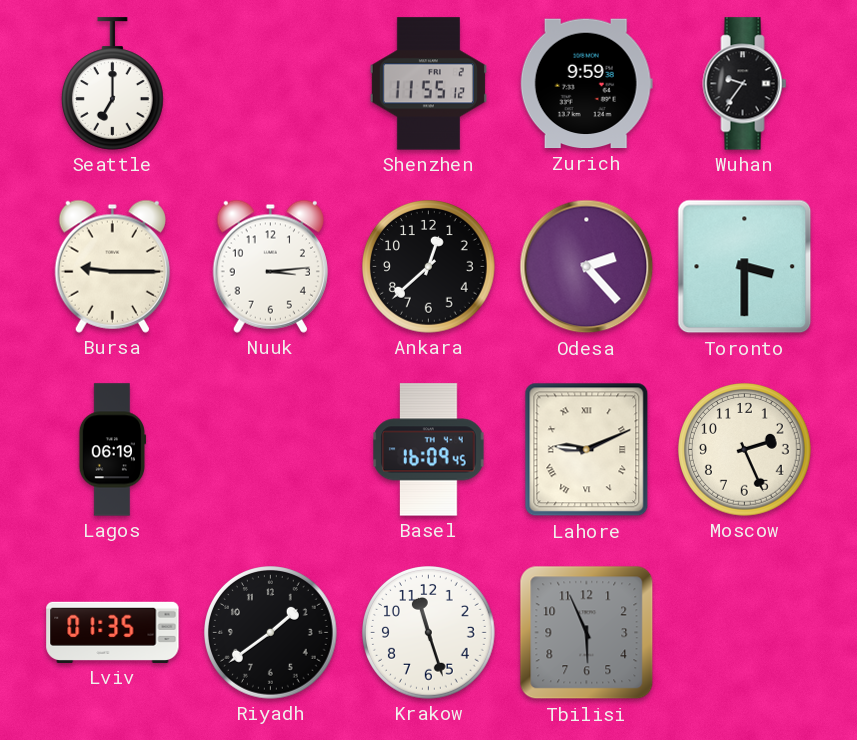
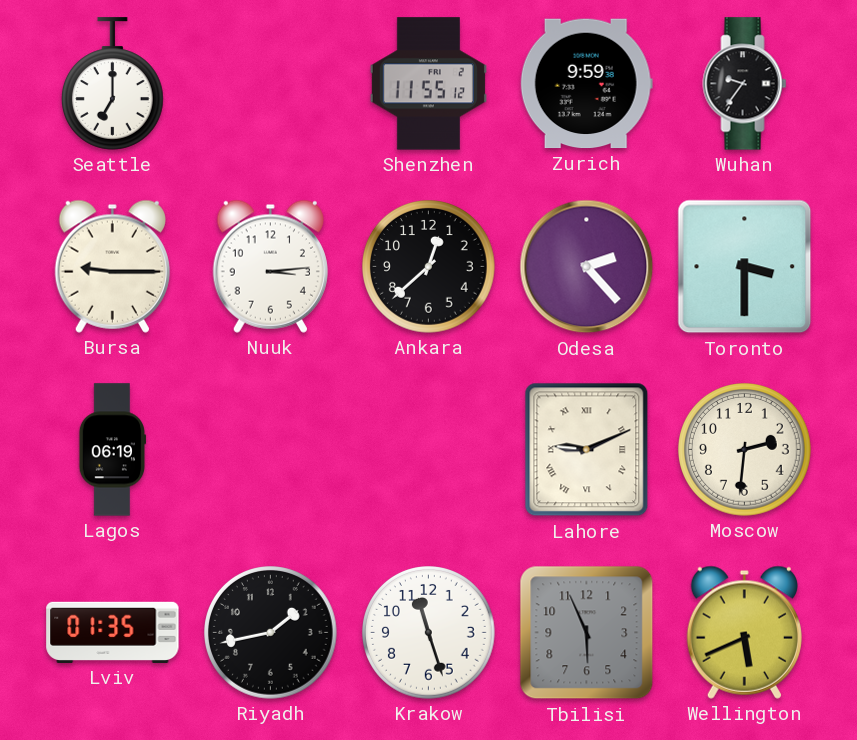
Basel: 16:09 -> none
Moscow: 2:26 -> 2:31
Riyadh: 1:39 -> 1:43
Wellington: none -> 5:41
